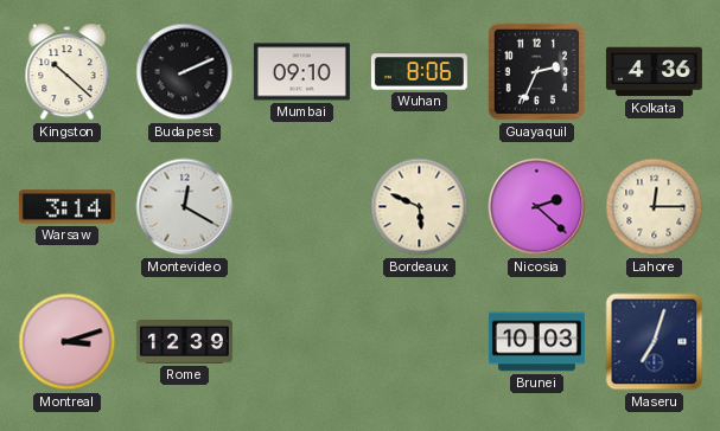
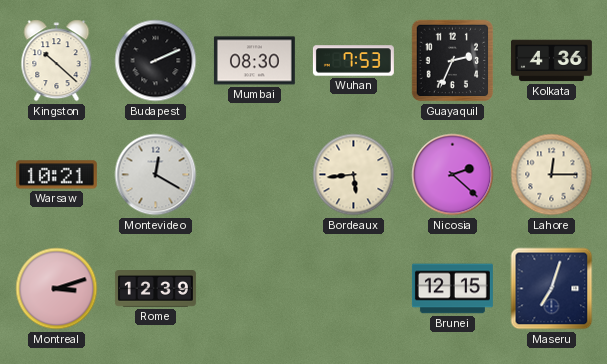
Mumbai: 09:10 -> 08:30
Wuhan: 8:06 -> 7:53
Warsaw: 3:14 -> 10:21
Bordeaux: 5:49 -> 5:44
Brunei: 10:03 -> 12:15
